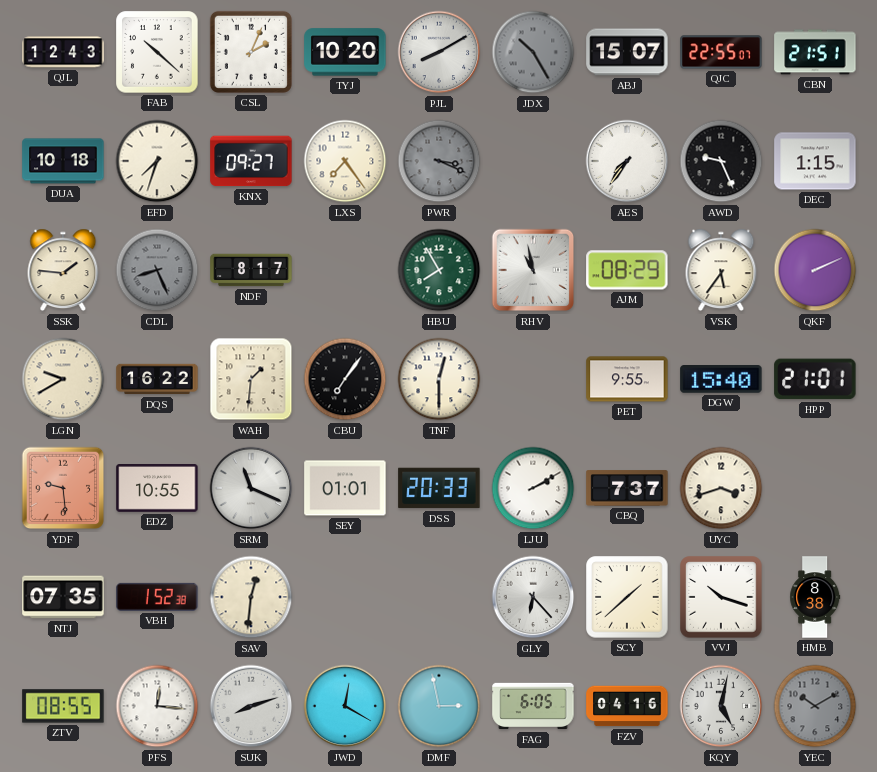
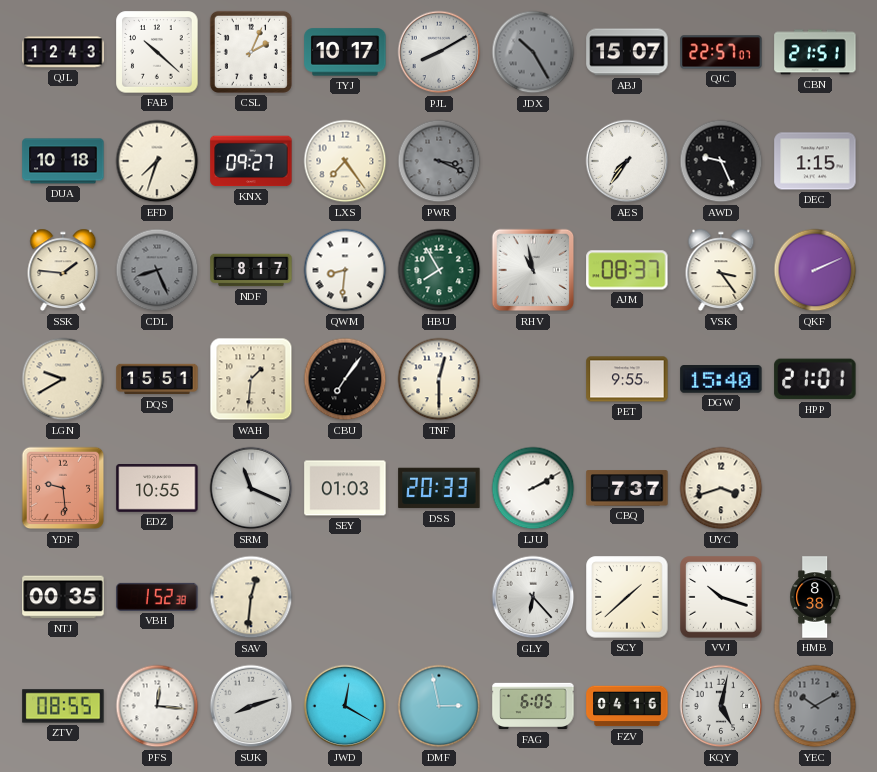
TYJ: 10:20 -> 10:17
QJC: 22:55 -> 22:57
QWM: none -> 8:31
AJM: 08:29 -> 08:37
VSK: 5:36 -> 3:24
DQS: 16:22 -> 15:51
SEY: 01:01 -> 01:03
NTJ: 07:35 -> 00:35
